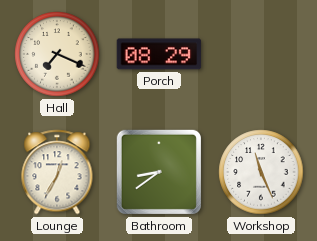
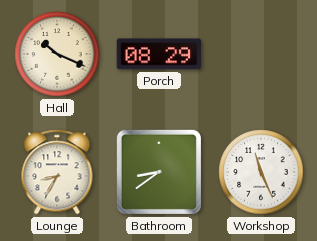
Hall: 7:19 -> 10:19
Lounge: 12:35 -> 8:35
